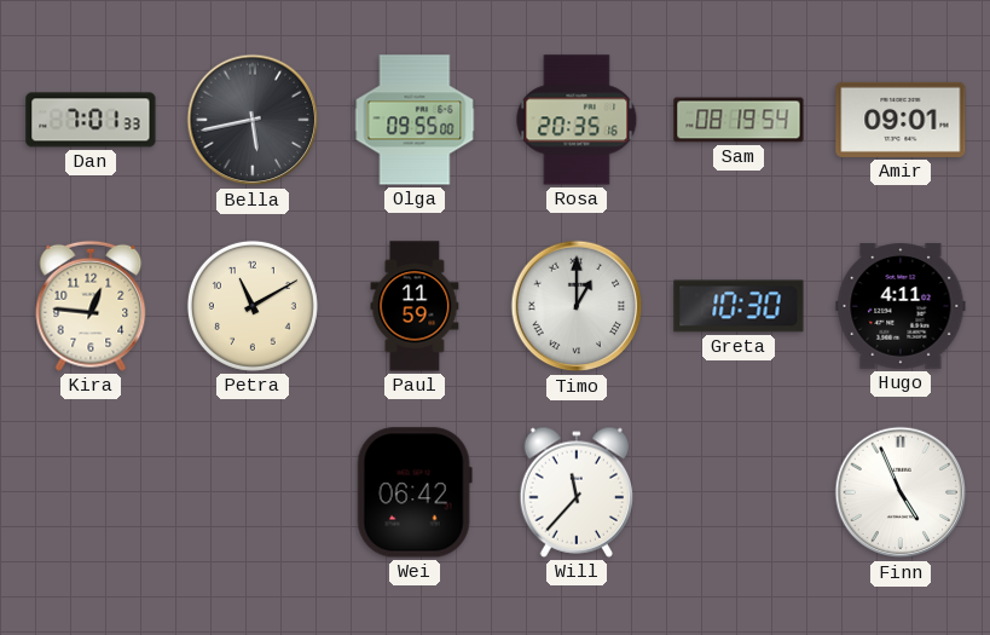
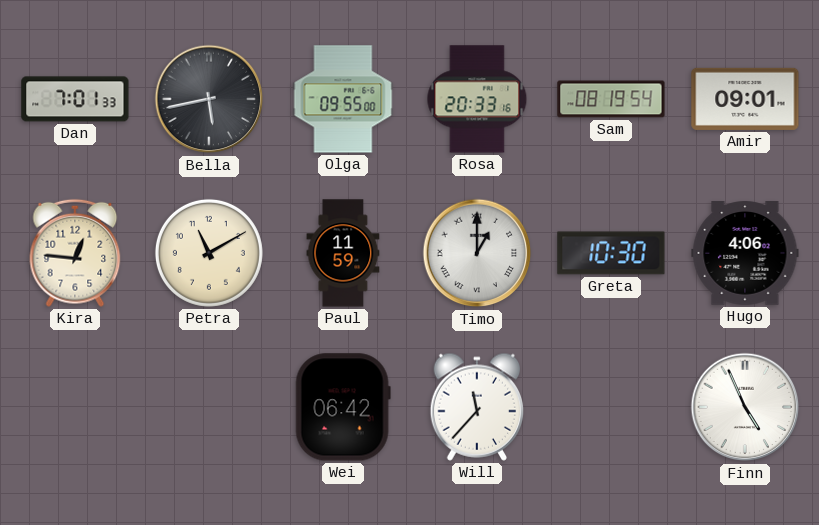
Rosa: 20:35 -> 20:33
Hugo: 4:11 -> 4:06
